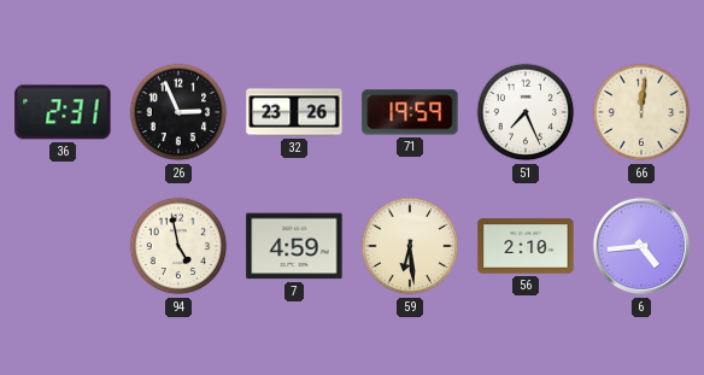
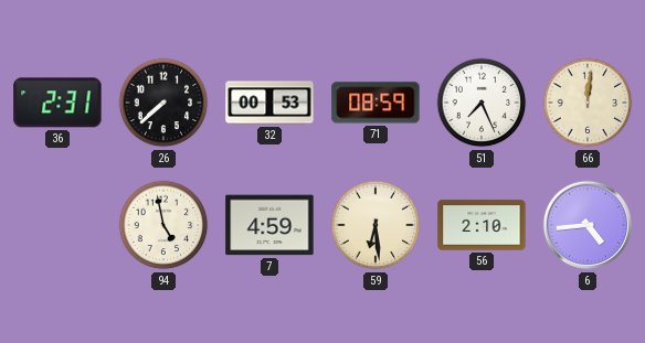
26: 2:56 -> 7:38
32: 23:26 -> 00:53
71: 19:59 -> 08:59
